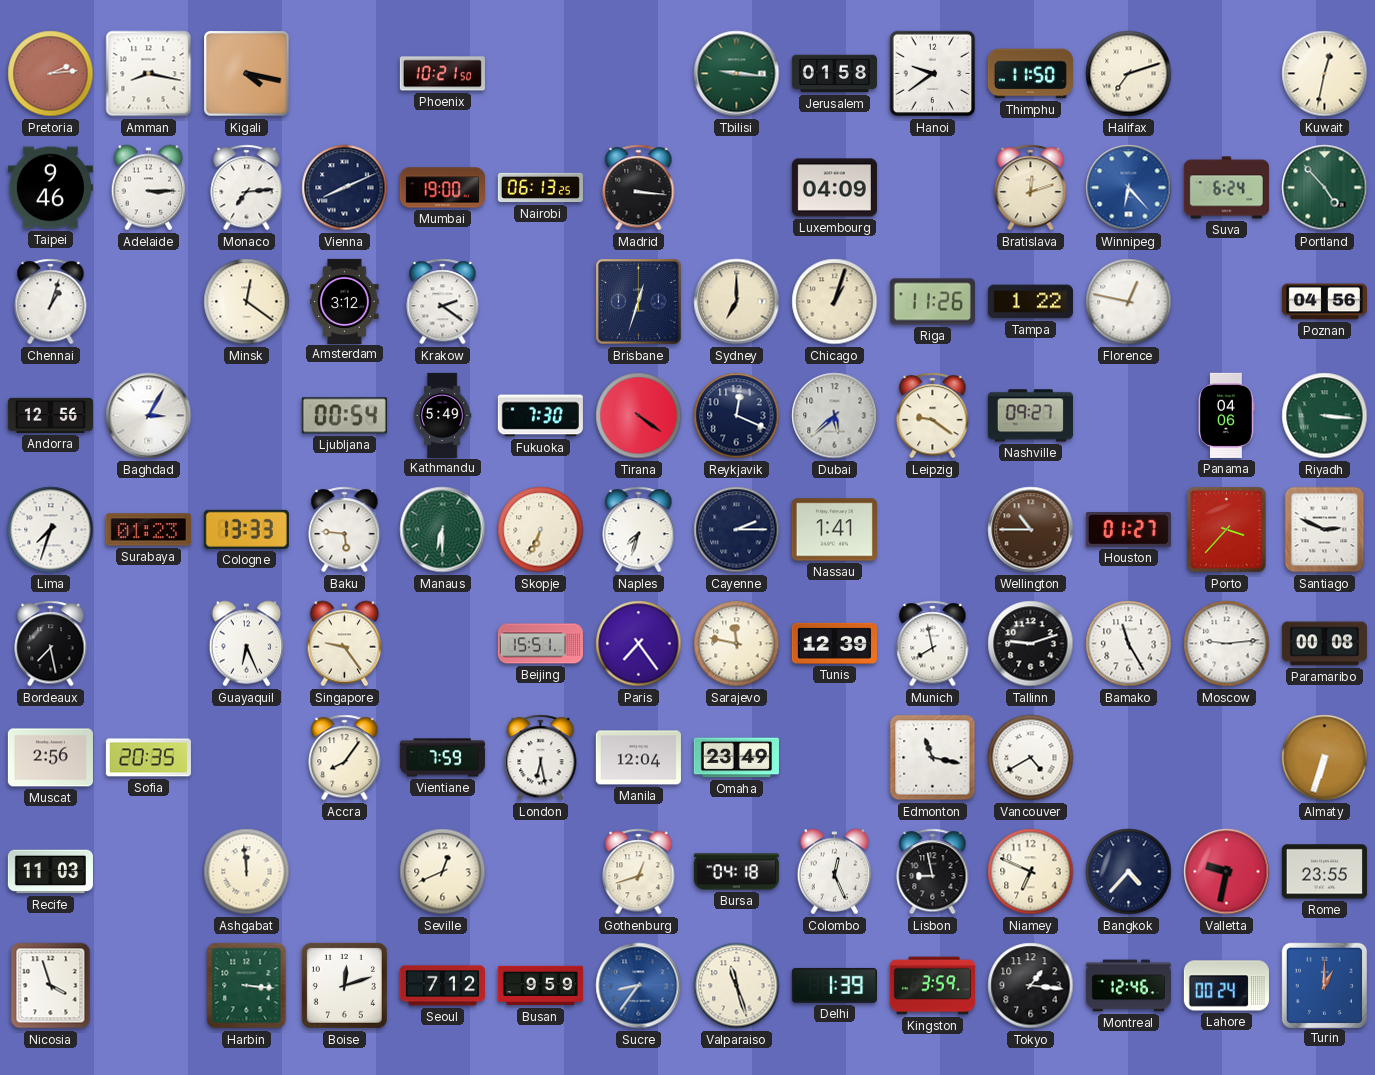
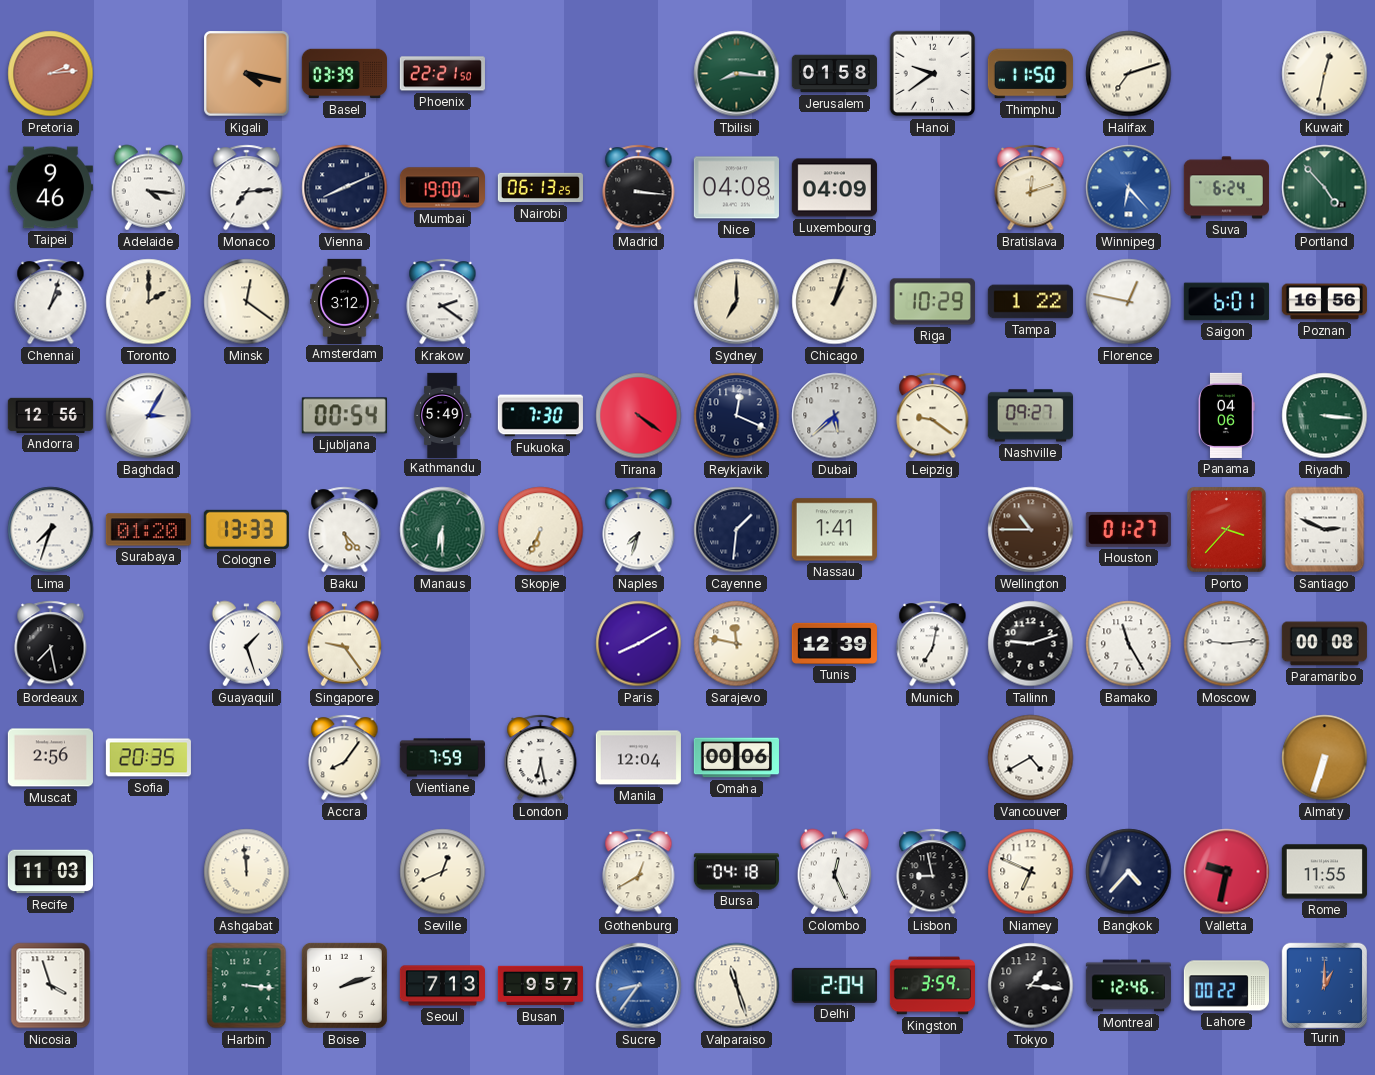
Amman: 8:17 -> none
Basel: none -> 03:39
Phoenix: 10:21 -> 22:21
Tbilisi: 9:16 -> 8:16
Adelaide: 3:15 -> 4:16
Nice: none -> 04:08
Toronto: none -> 2:00
Brisbane: 12:33 -> none
Riga: 11:26 -> 10:29
Saigon: none -> 6:01
Poznan: 04:56 -> 16:56
Surabaya: 01:23 -> 01:20
Baku: 5:46 -> 5:23
Cayenne: 2:15 -> 1:31
Guayaquil: 6:26 -> 1:27
Beijing: 15:51 -> none
Paris: 7:24 -> 8:10
Munich: 7:58 -> 7:02
Omaha: 23:49 -> 00:06
Edmonton: 11:17 -> none
Gothenburg: 12:42 -> 12:40
Rome: 23:55 -> 11:55
Boise: 12:12 -> 2:12
Seoul: 7:12 -> 7:13
Busan: 9:59 -> 9:57
Delhi: 1:39 -> 2:04
Lahore: 00:24 -> 00:22
